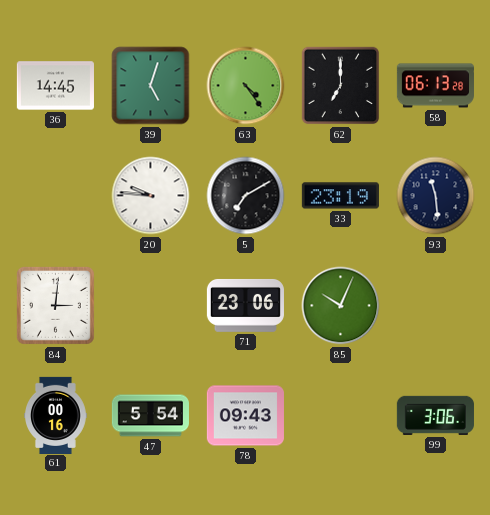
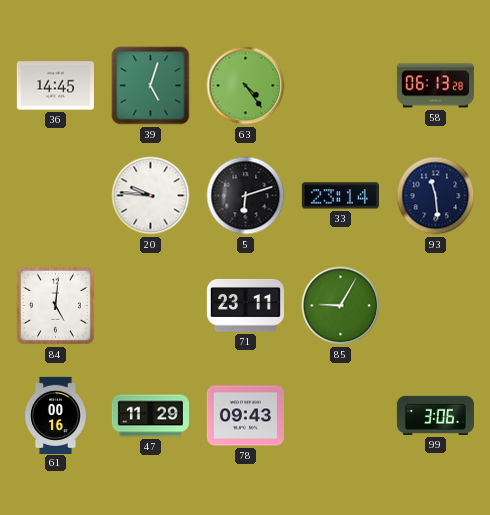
62: 7:00 -> none
5: 7:10 -> 6:12
33: 23:19 -> 23:14
84: 3:01 -> 5:01
71: 23:06 -> 23:11
85: 10:04 -> 9:05
47: 5:54 -> 11:29
